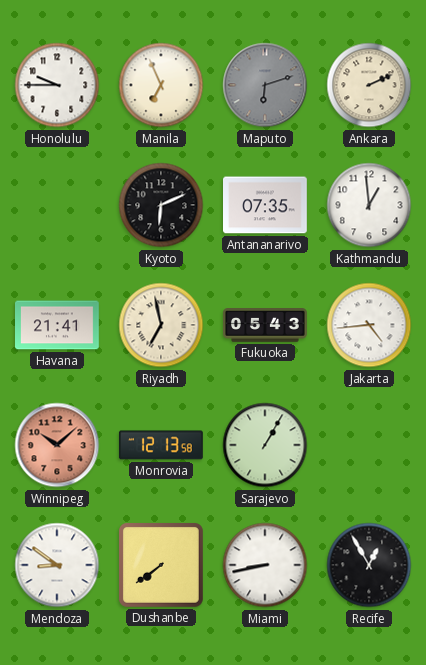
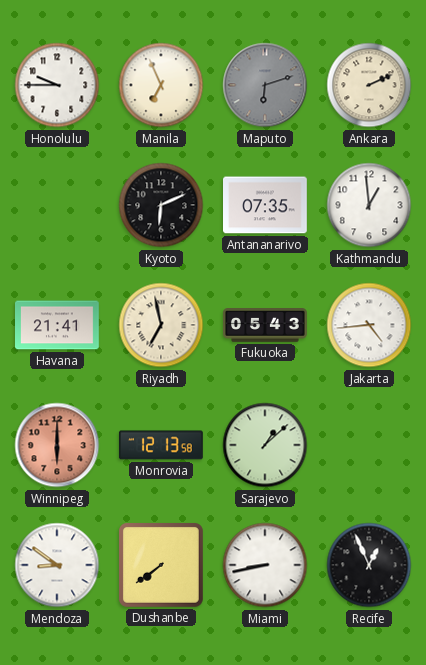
Winnipeg: 10:08 -> 6:00
Sarajevo: 1:05 -> 1:08
Recife: 12:55 -> 12:56
